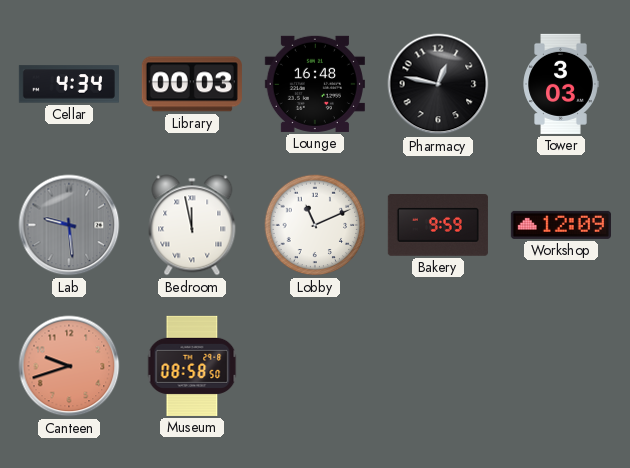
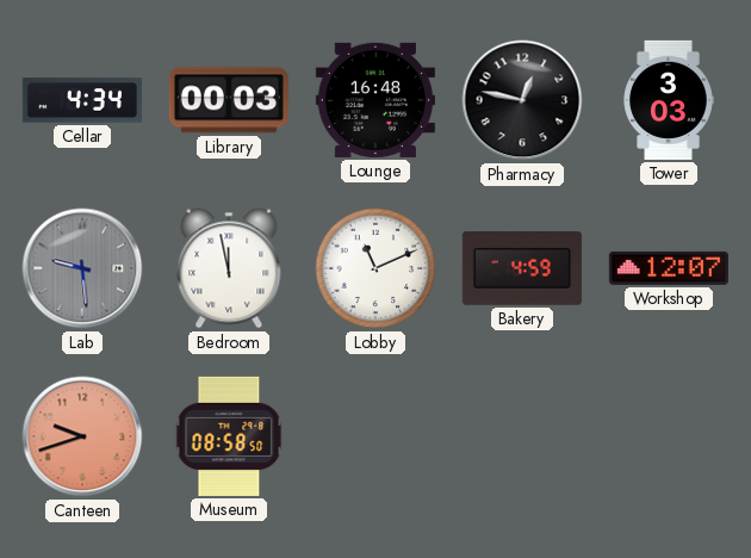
Bakery: 9:59 -> 4:59
Workshop: 12:09 -> 12:07
